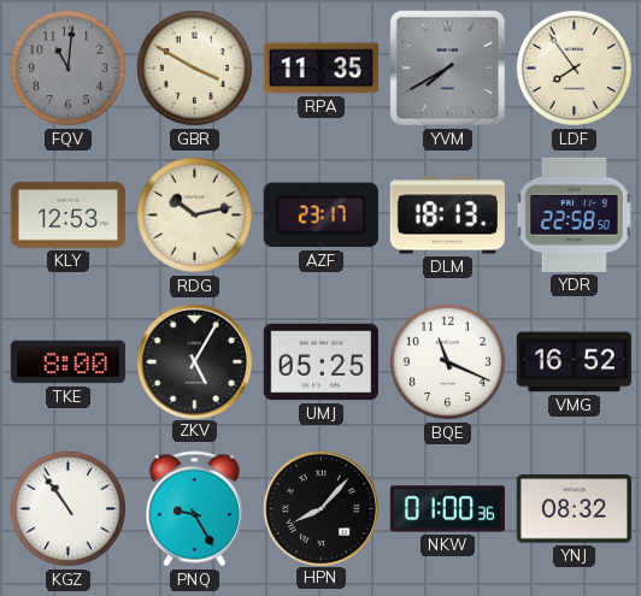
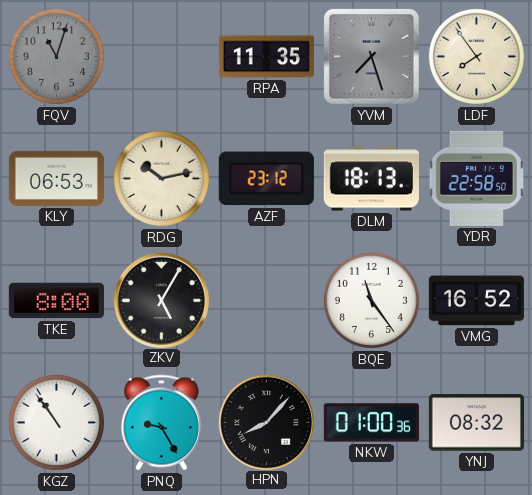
FQV: 11:01 -> 11:03
GBR: 3:50 -> none
YVM: 7:40 -> 7:27
KLY: 12:53 -> 06:53
AZF: 23:17 -> 23:12
UMJ: 05:25 -> none
BQE: 11:19 -> 11:24
